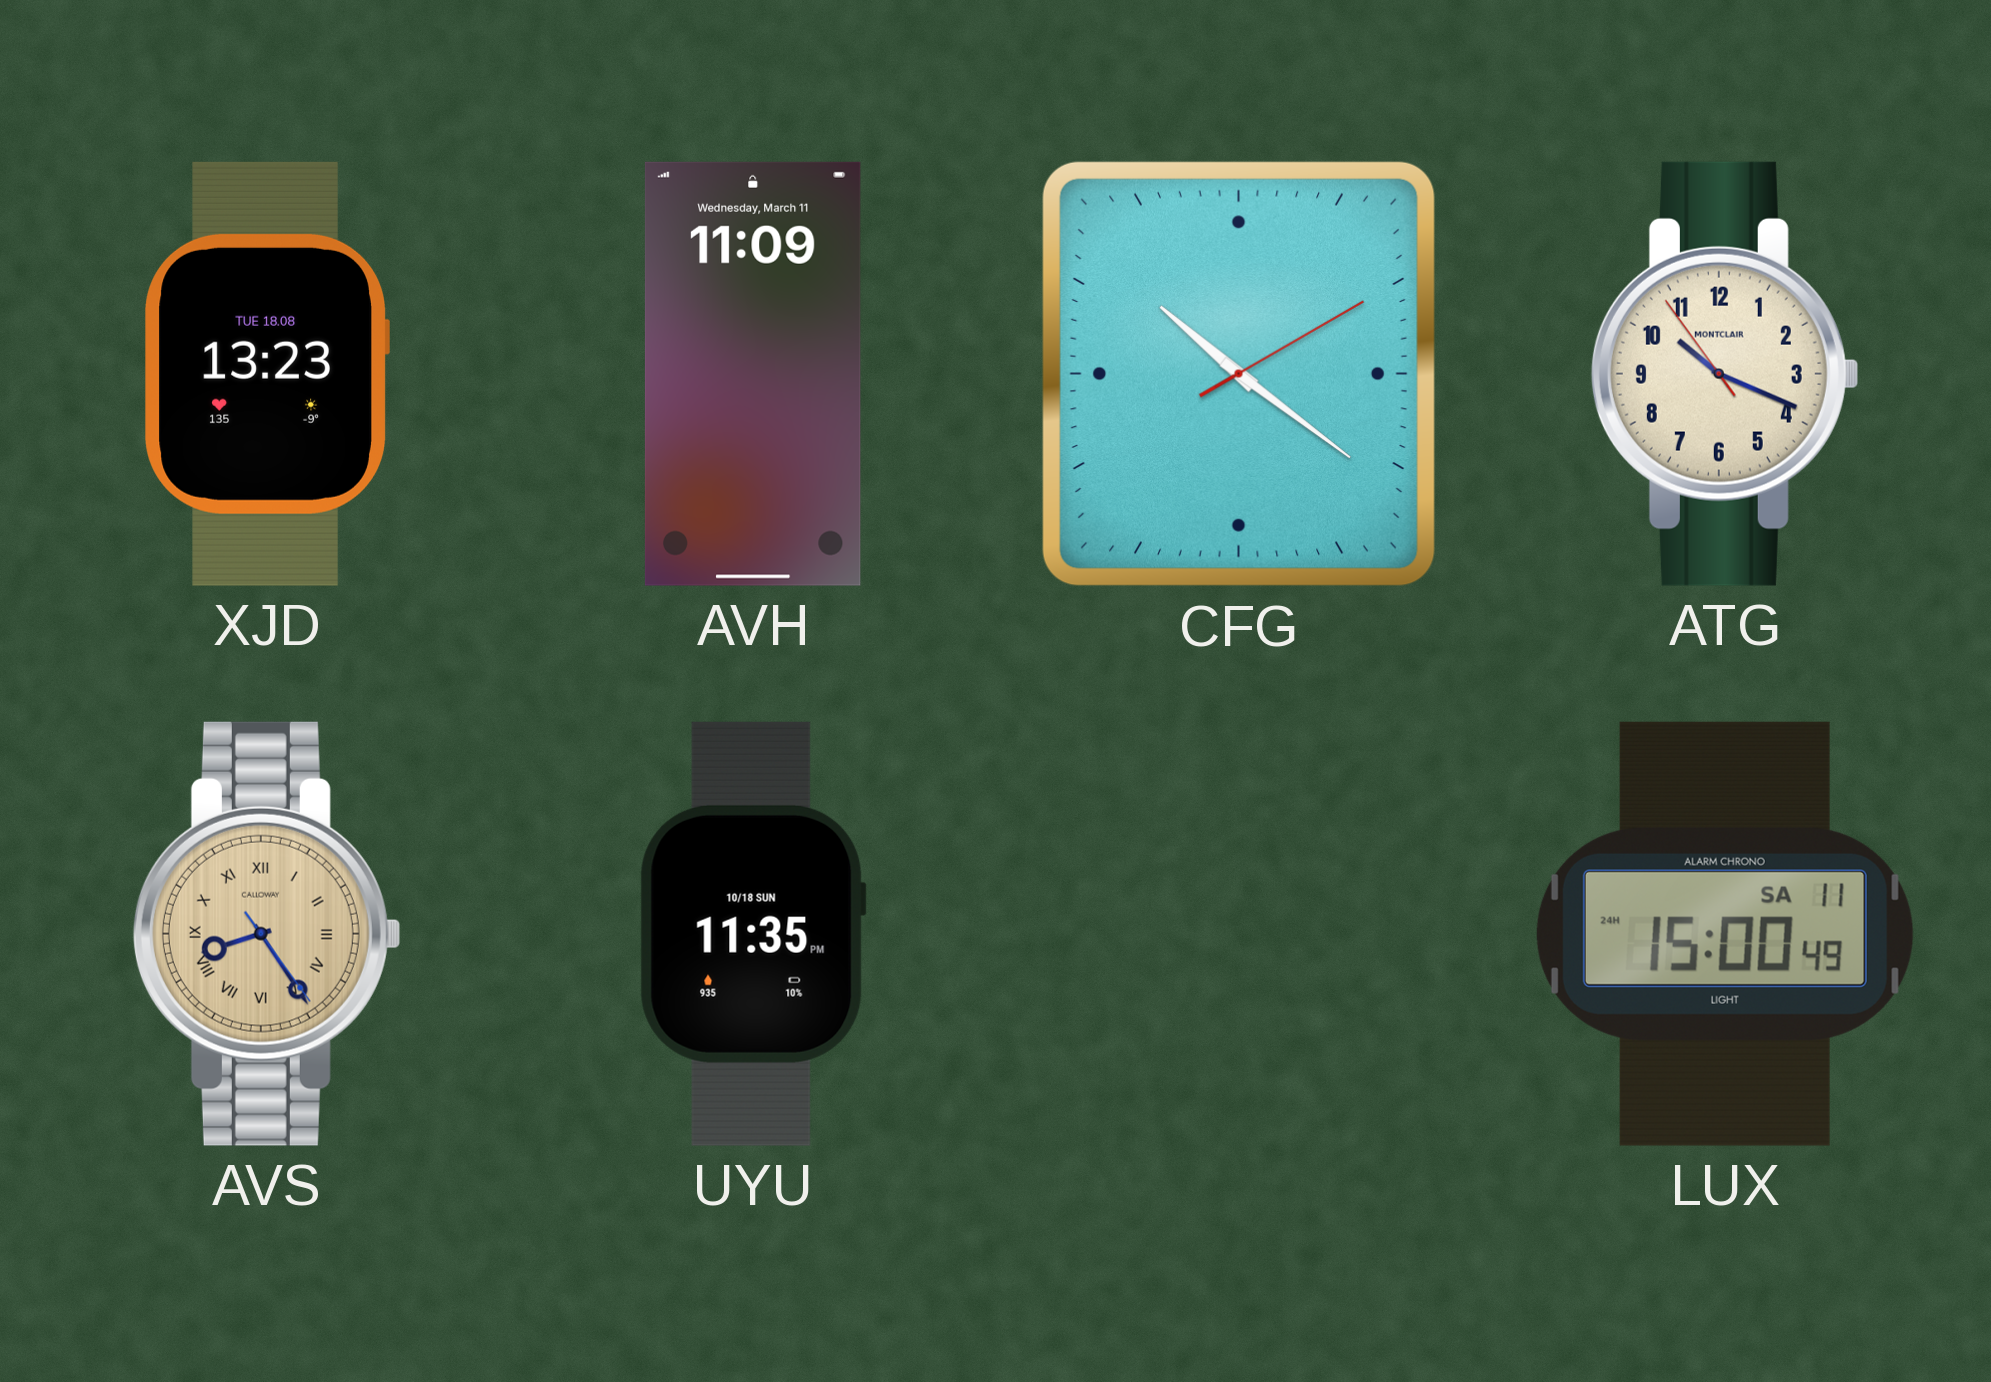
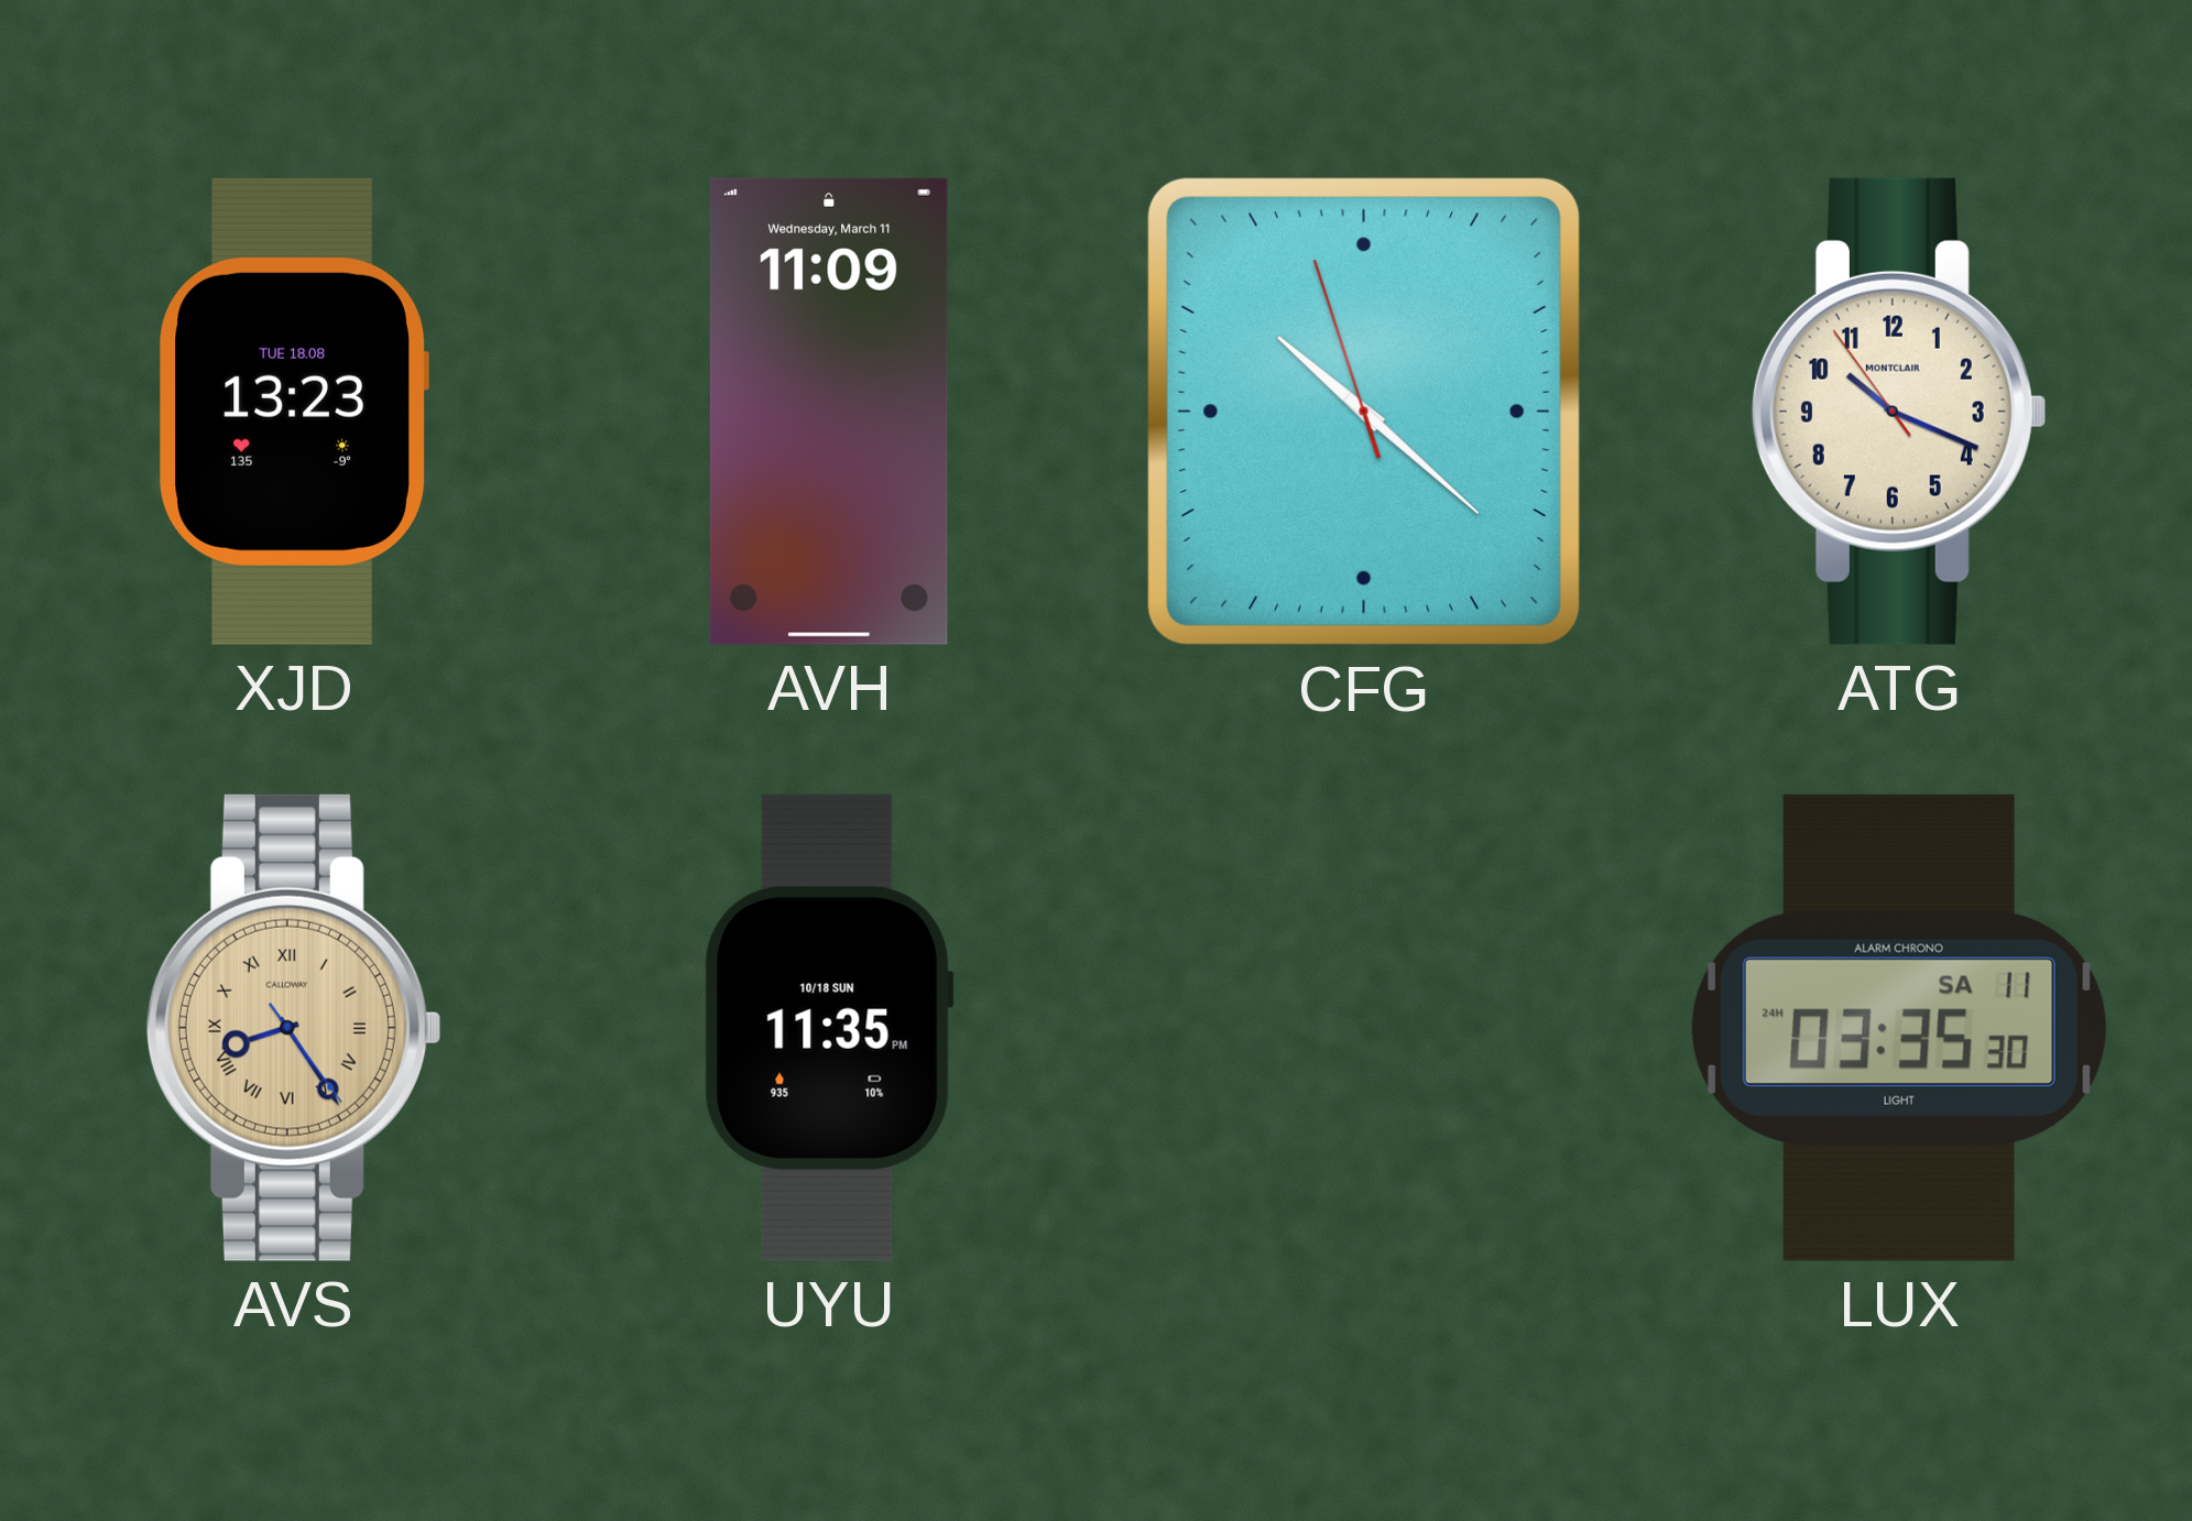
CFG: 10:21:10 -> 10:21:57
LUX: 15:00 -> 03:35
